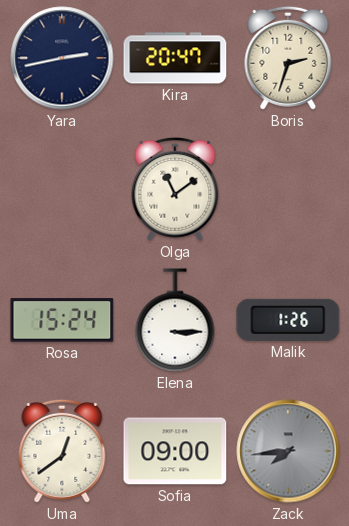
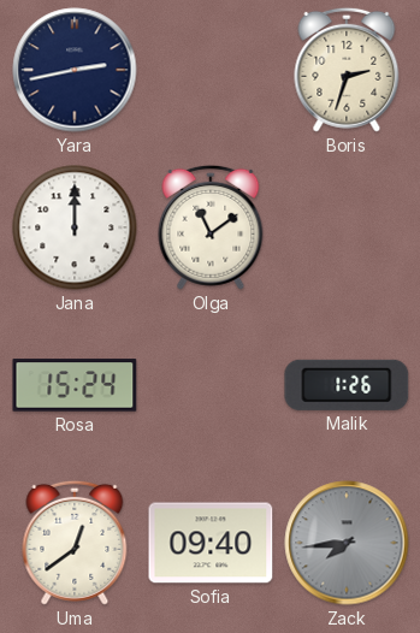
Kira: 20:47 -> none
Jana: none -> 12:00
Elena: 3:15 -> none
Sofia: 09:00 -> 09:40
